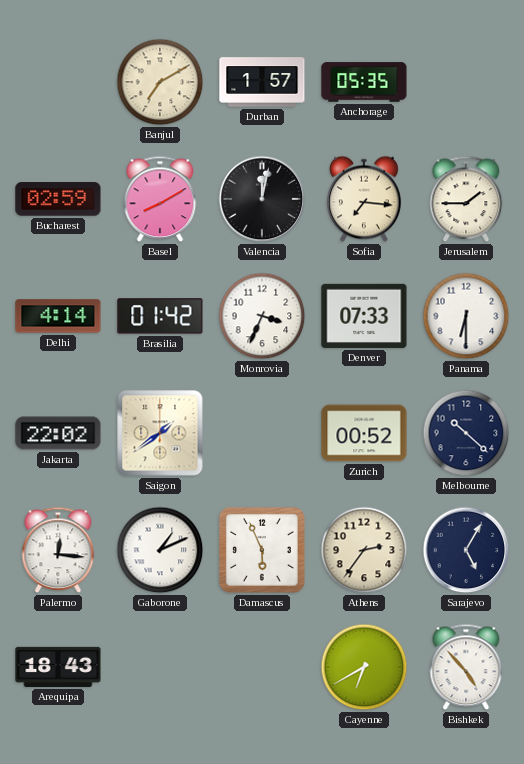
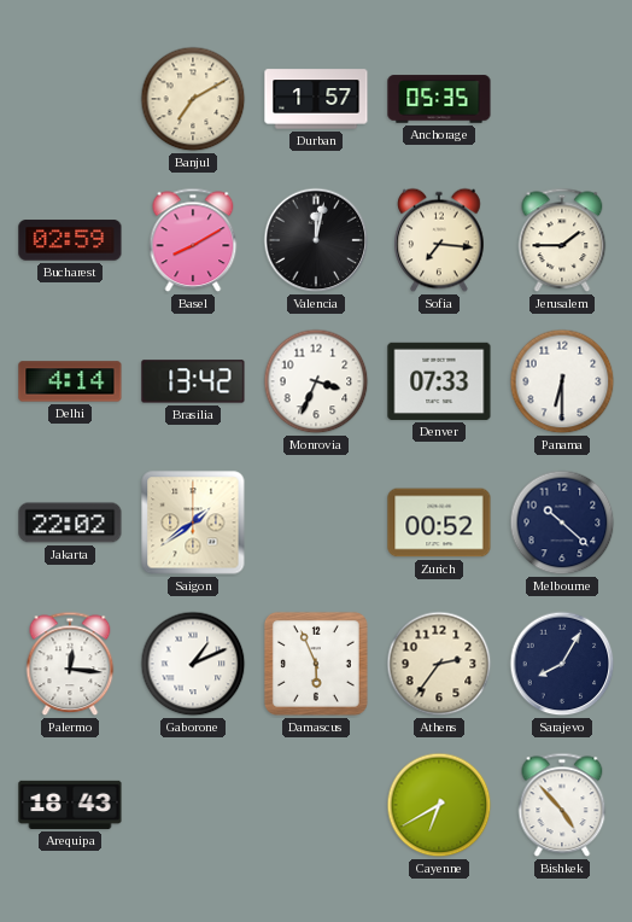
Brasilia: 01:42 -> 13:42
Sarajevo: 5:05 -> 8:05
